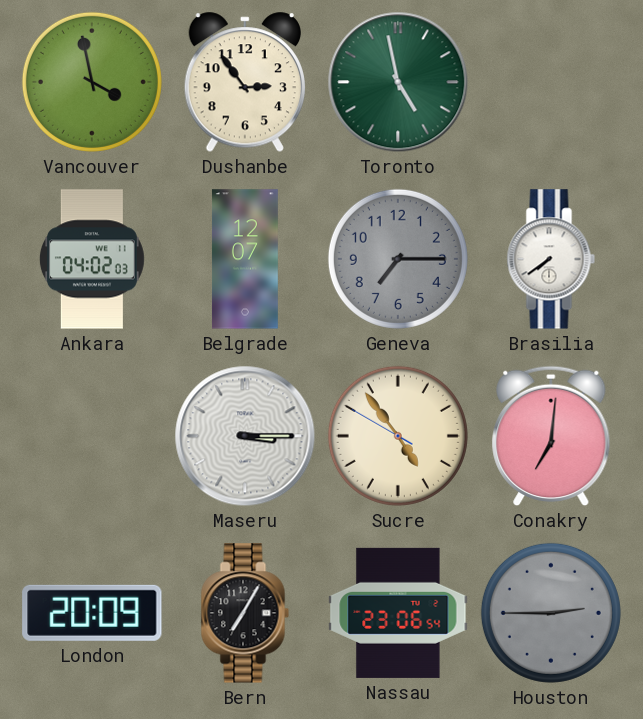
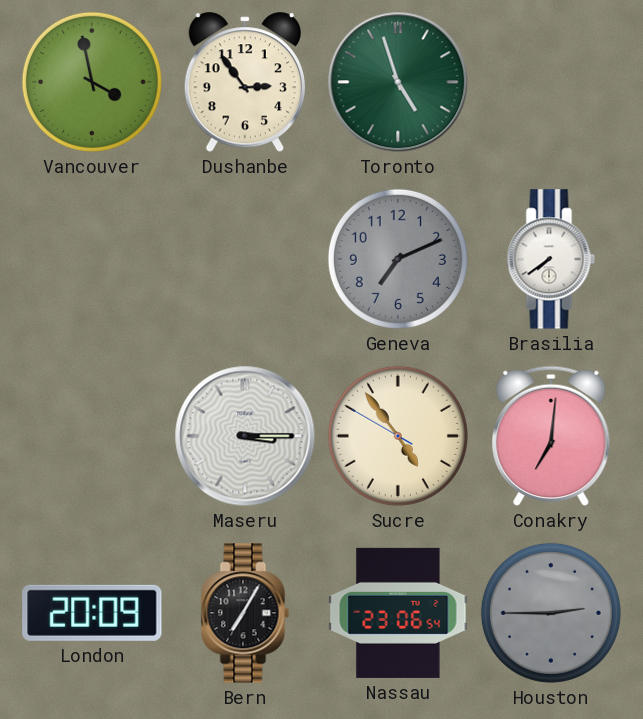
Toronto: 4:58 -> 4:57
Ankara: 04:02 -> none
Belgrade: 12:07 -> none
Geneva: 7:15 -> 7:11
